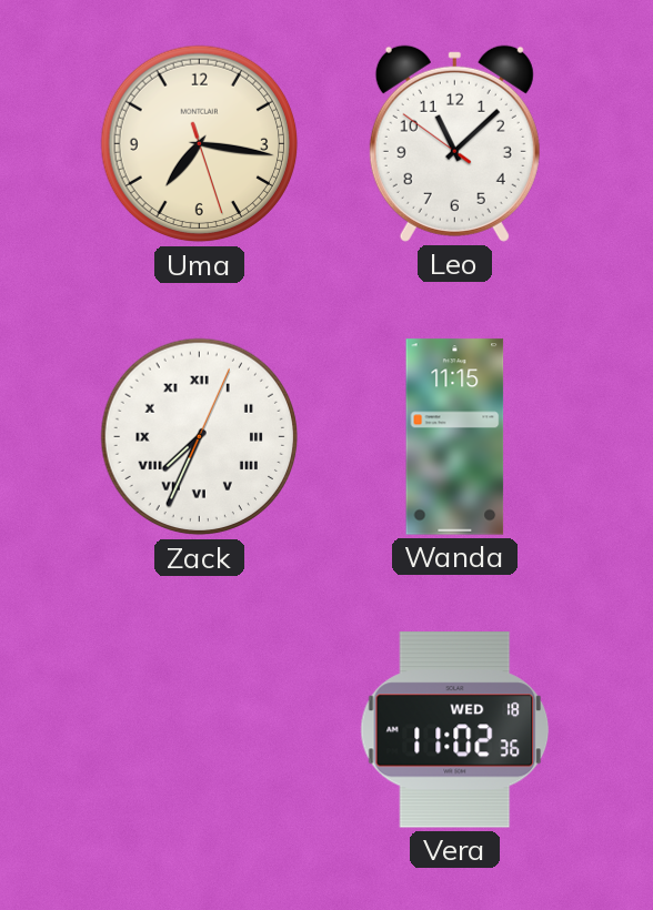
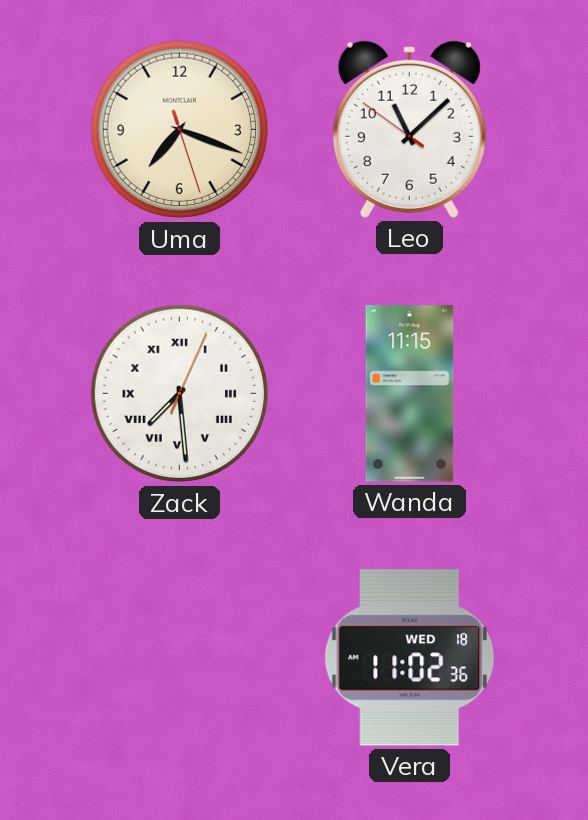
Uma: 7:16 -> 7:18
Zack: 7:34 -> 7:29
